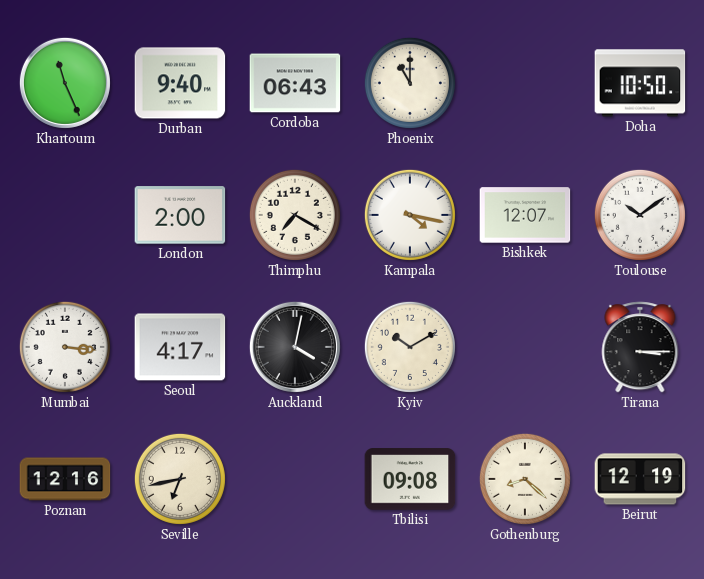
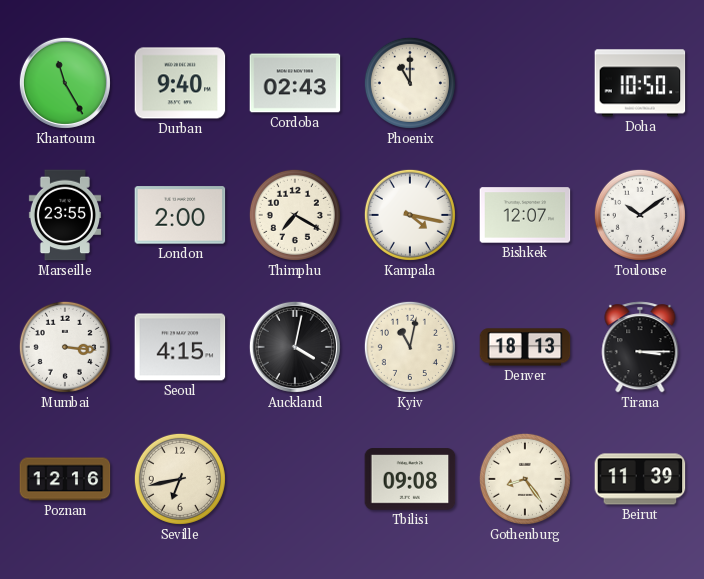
Khartoum: 11:26 -> 11:25
Cordoba: 06:43 -> 02:43
Marseille: none -> 23:55
Seoul: 4:17 -> 4:15
Kyiv: 10:10 -> 11:02
Denver: none -> 18:13
Gothenburg: 8:22 -> 8:24
Beirut: 12:19 -> 11:39
